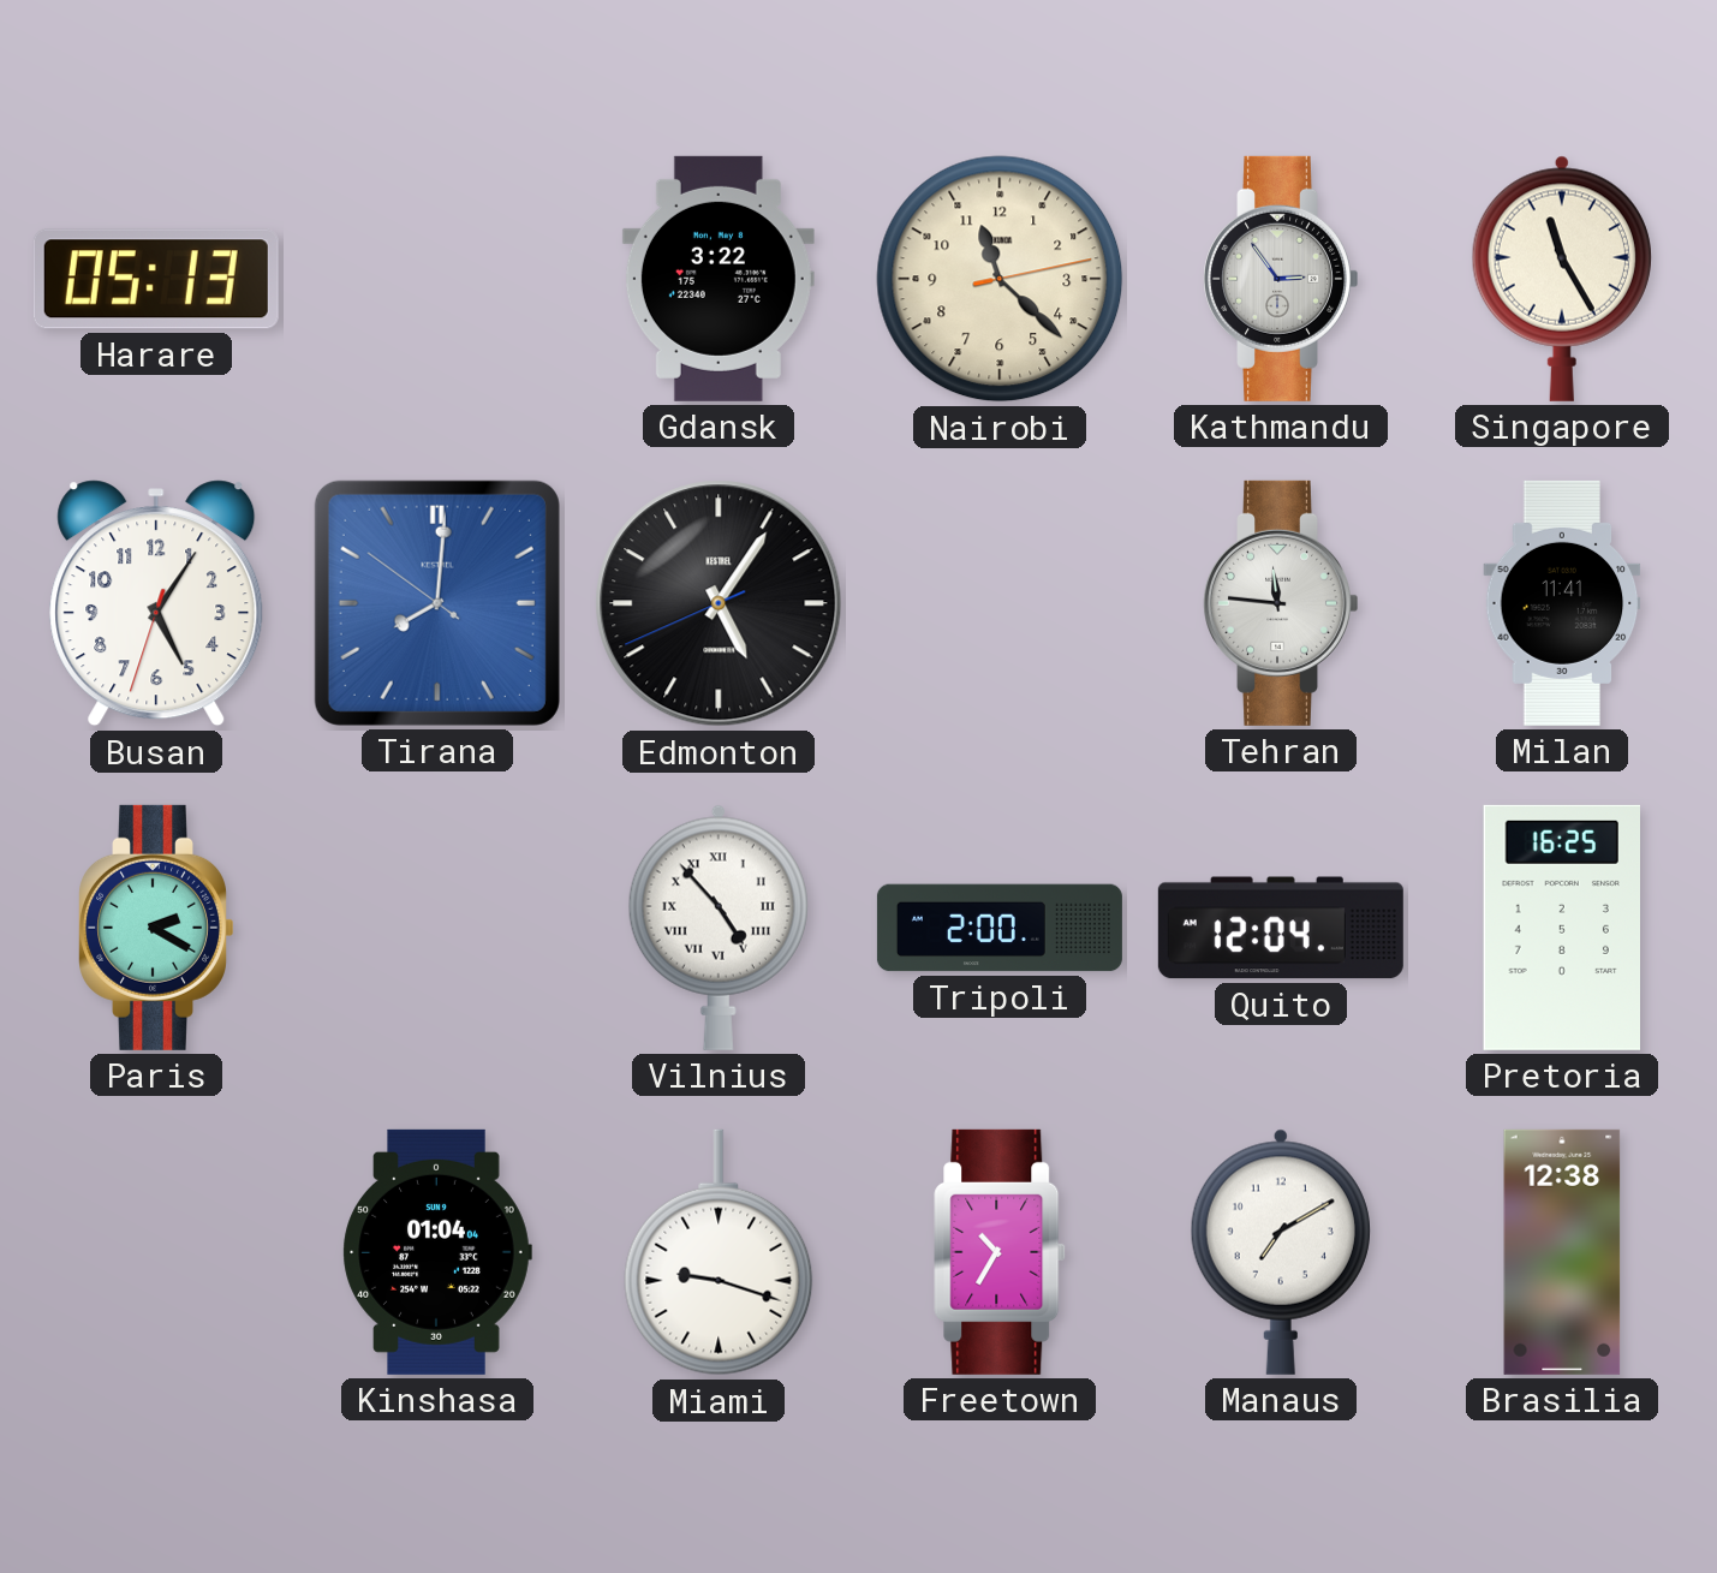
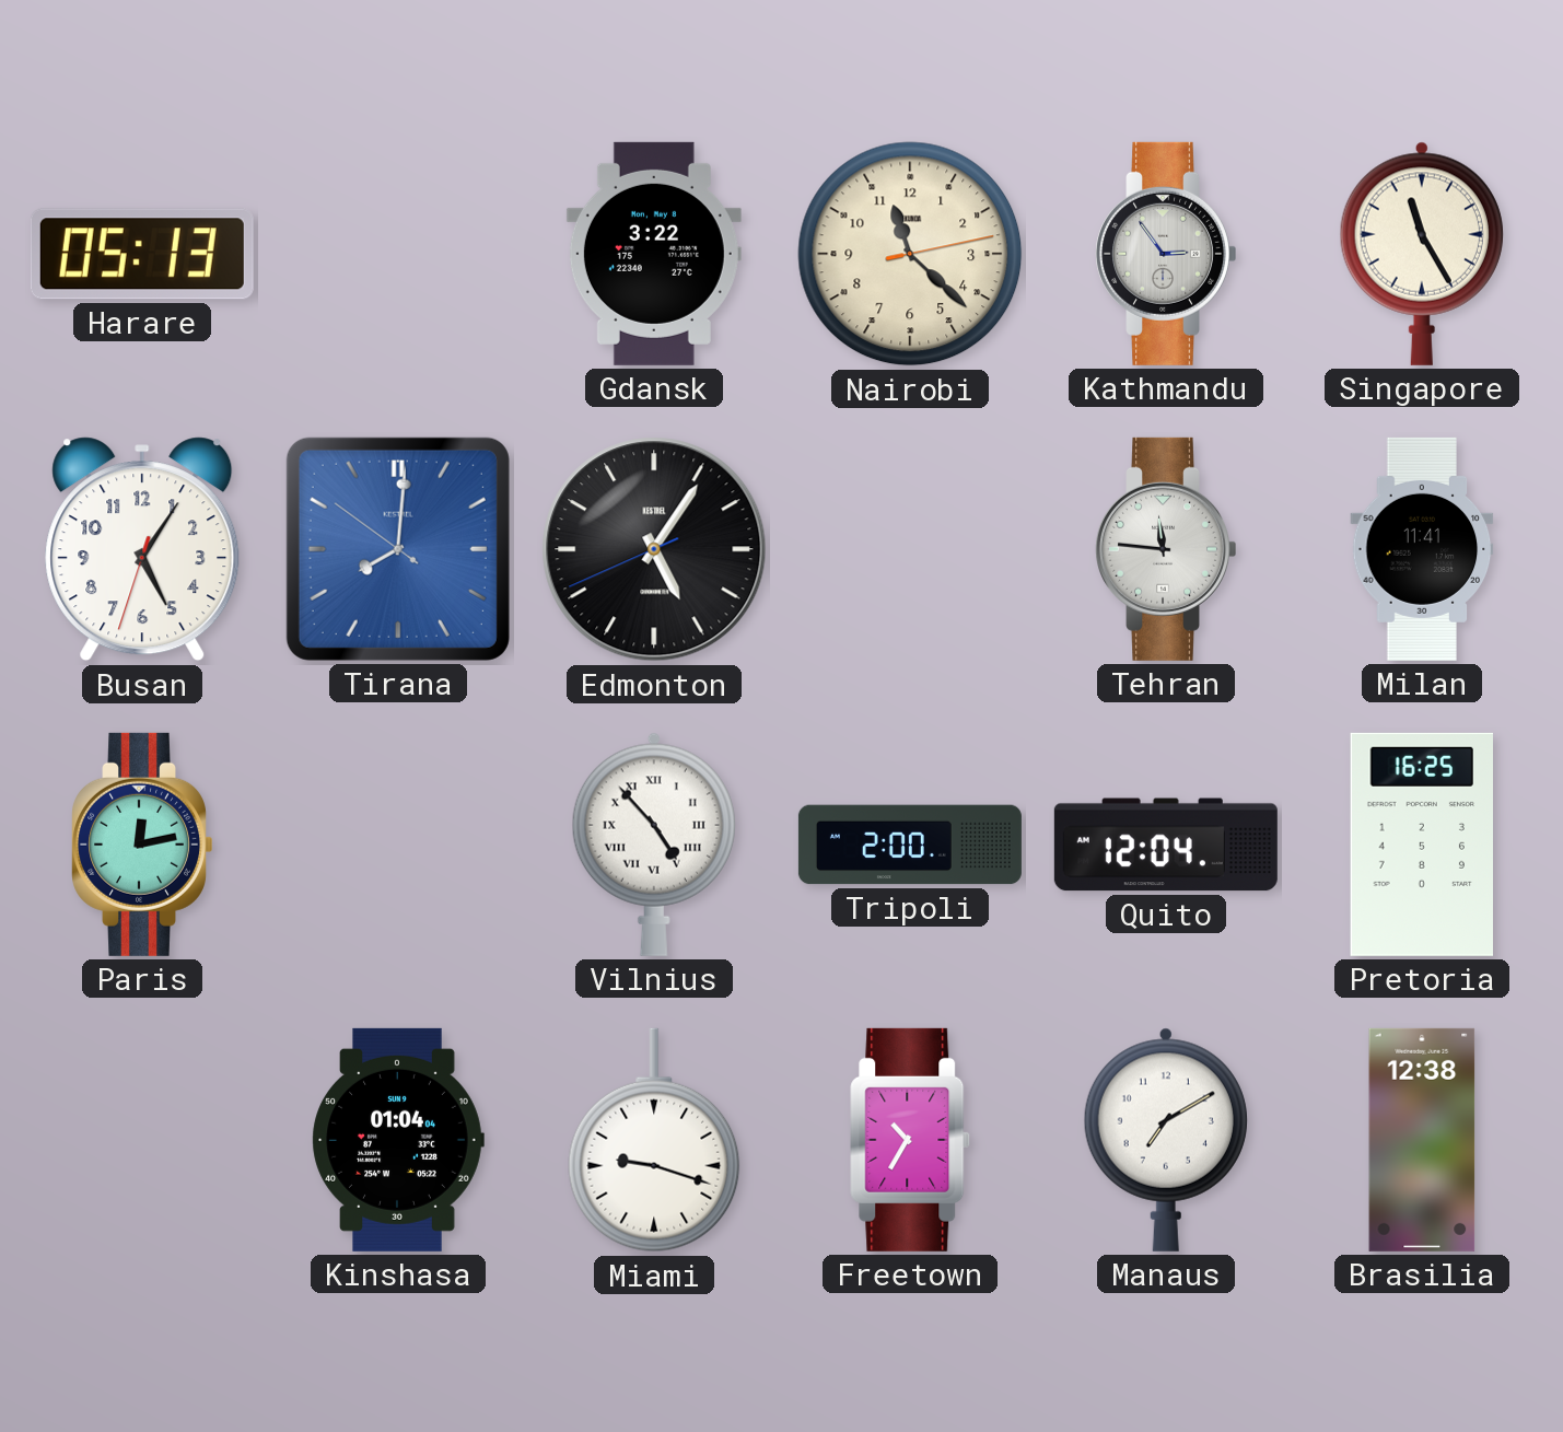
Paris: 2:20 -> 12:13
